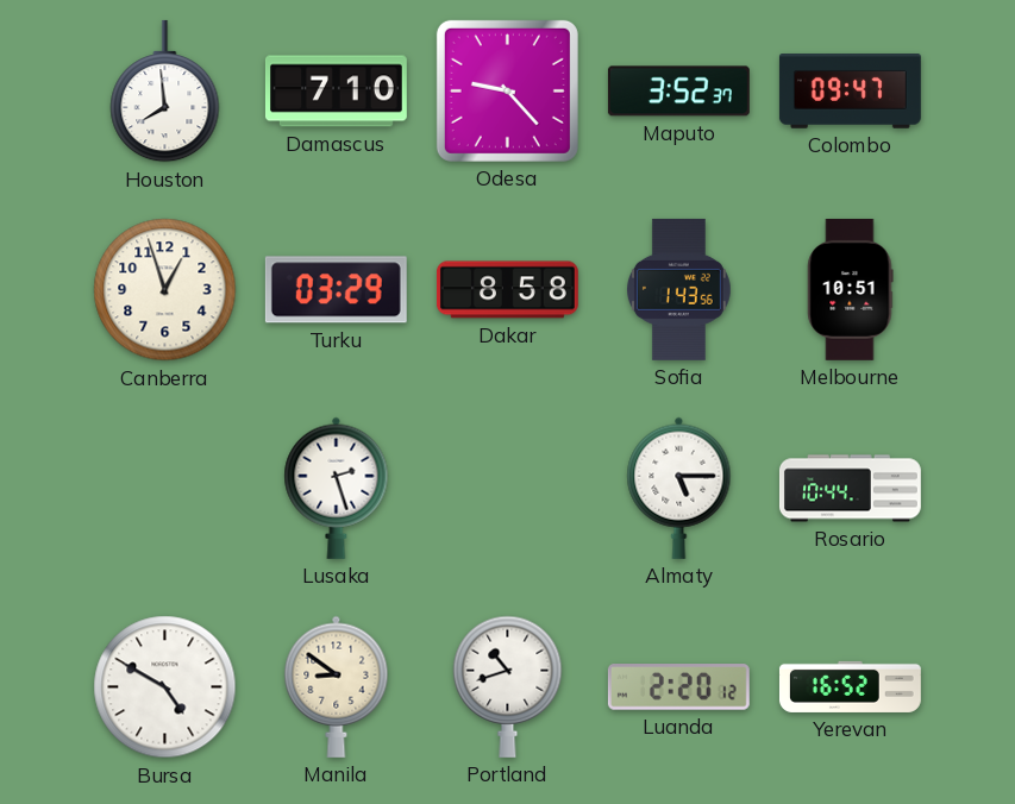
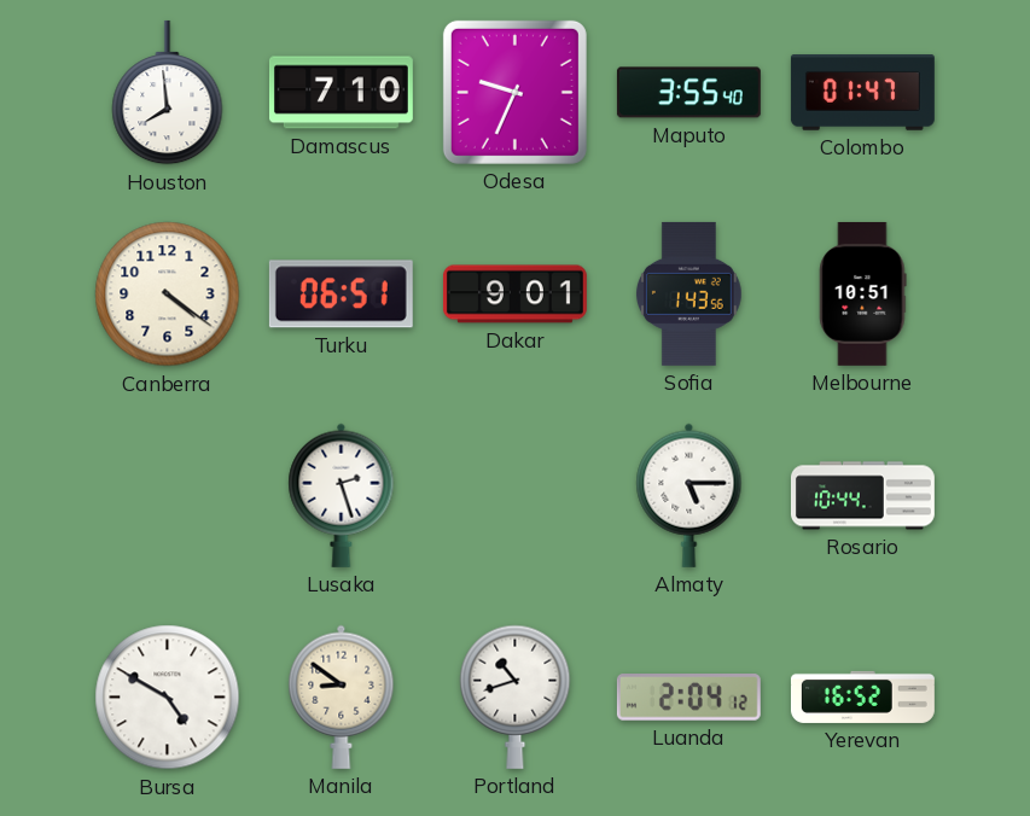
Odesa: 9:23 -> 9:34
Maputo: 3:52 -> 3:55
Colombo: 09:47 -> 01:47
Canberra: 12:57 -> 4:21
Turku: 03:29 -> 06:51
Dakar: 8:58 -> 9:01
Luanda: 2:20 -> 2:04
